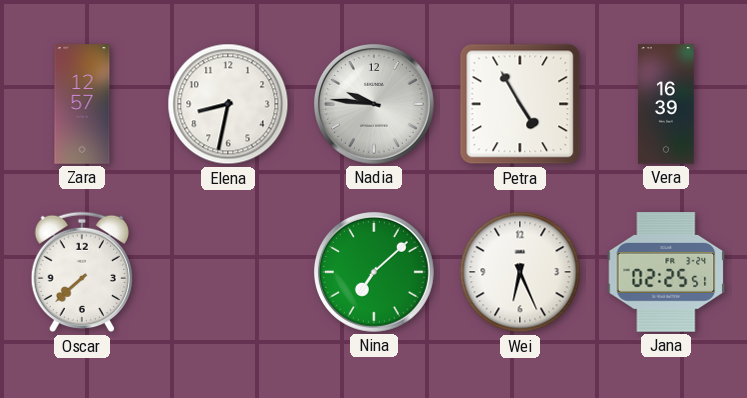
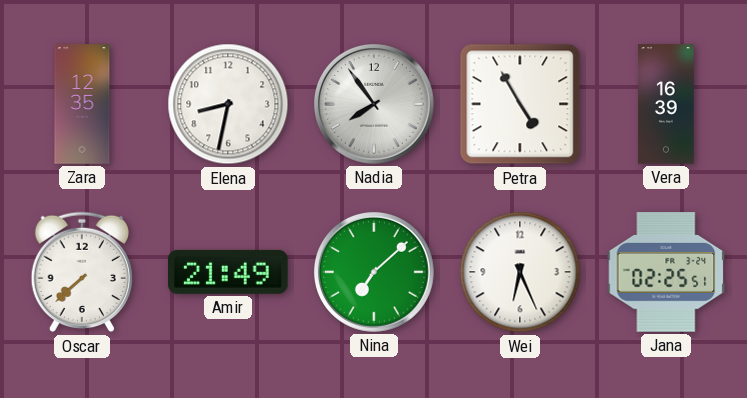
Zara: 12:57 -> 12:35
Nadia: 9:46 -> 7:54
Amir: none -> 21:49
